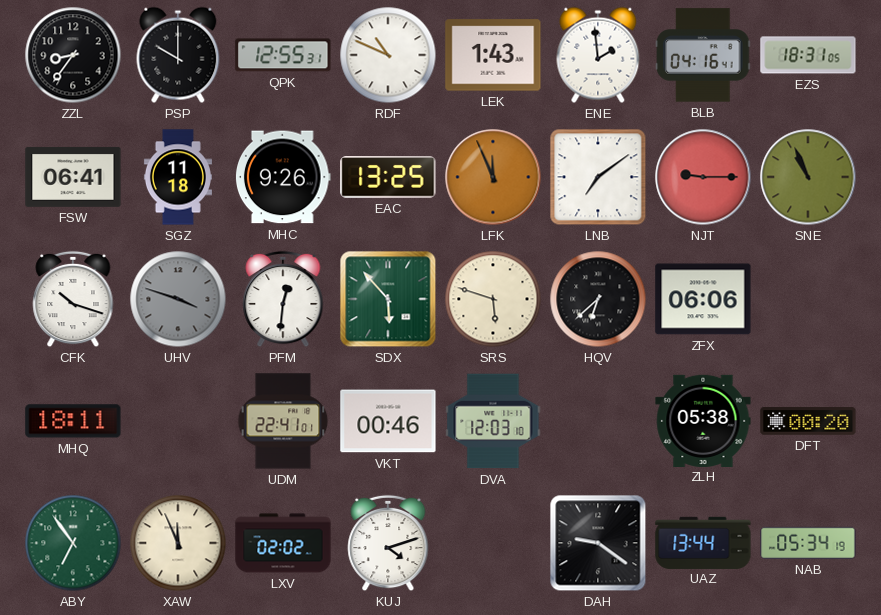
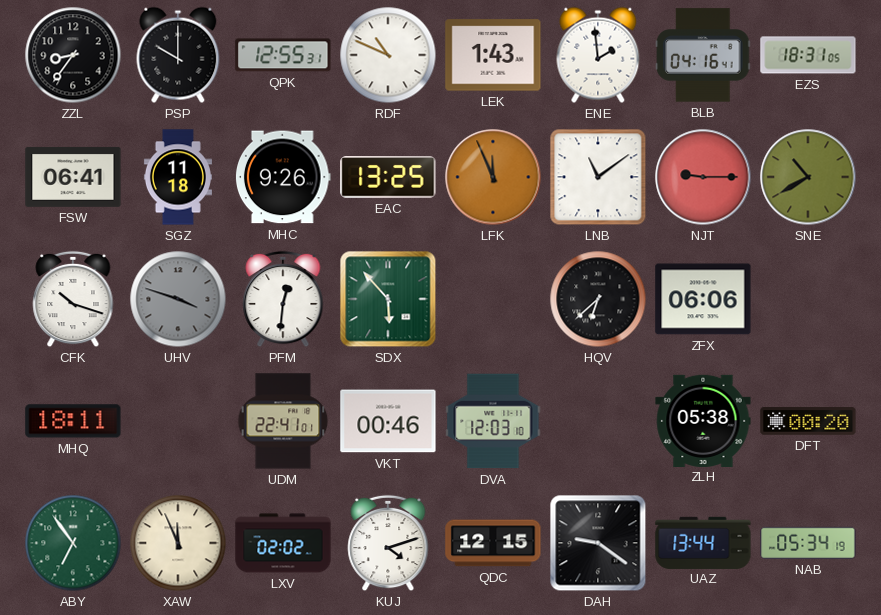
LNB: 7:09 -> 11:09
SNE: 10:56 -> 10:40
SRS: 5:48 -> none
QDC: none -> 12:15
